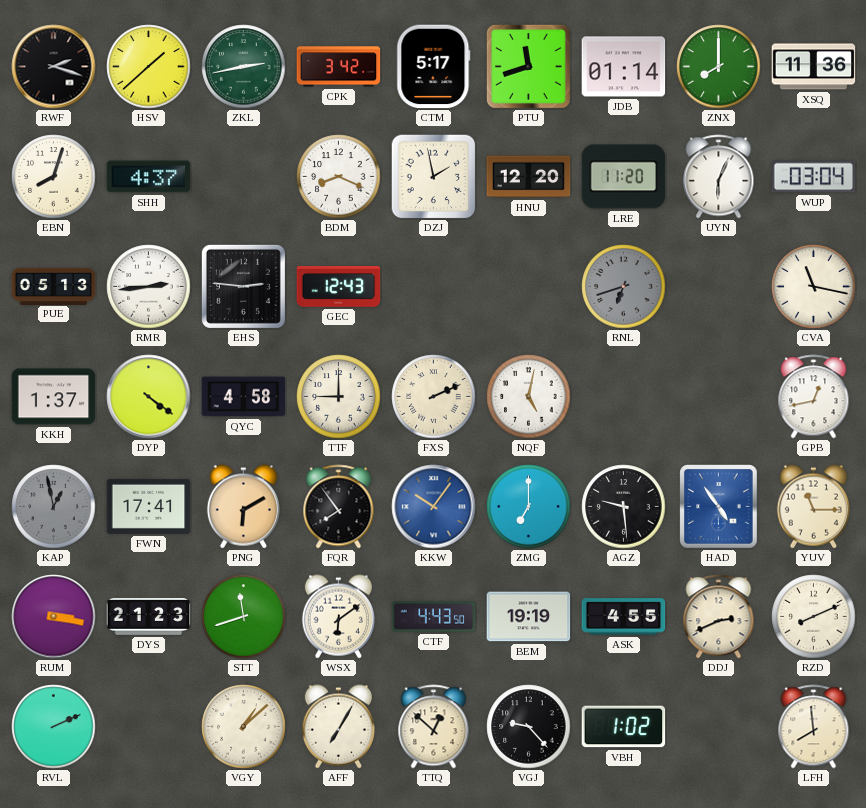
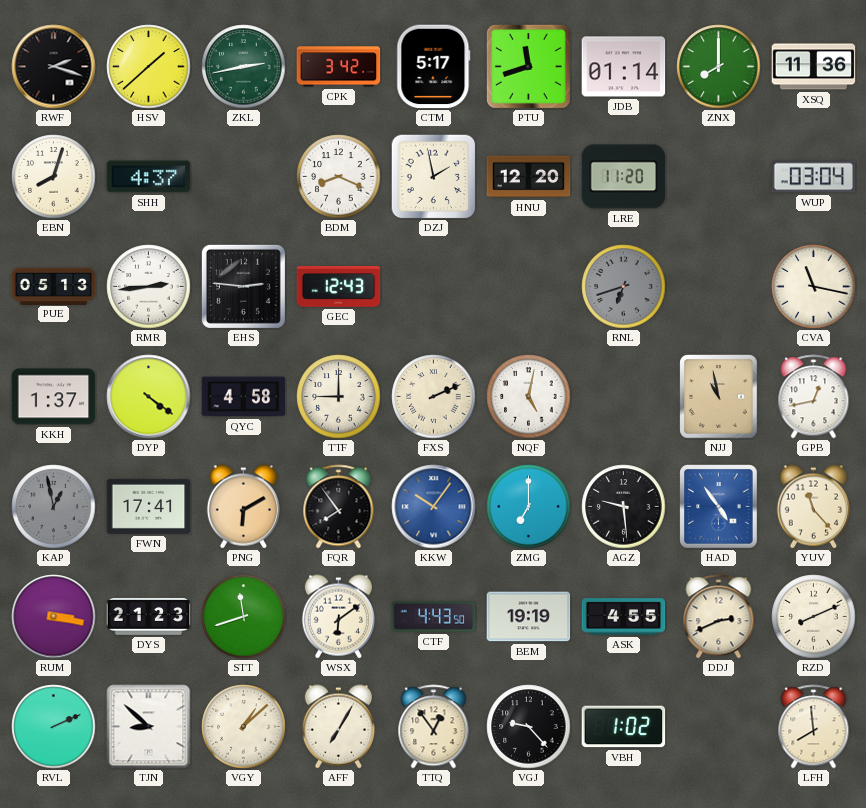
UYN: 6:04 -> none
NJJ: none -> 10:58
YUV: 11:15 -> 11:23
TJN: none -> 8:52
TTQ: 12:52 -> 12:54
